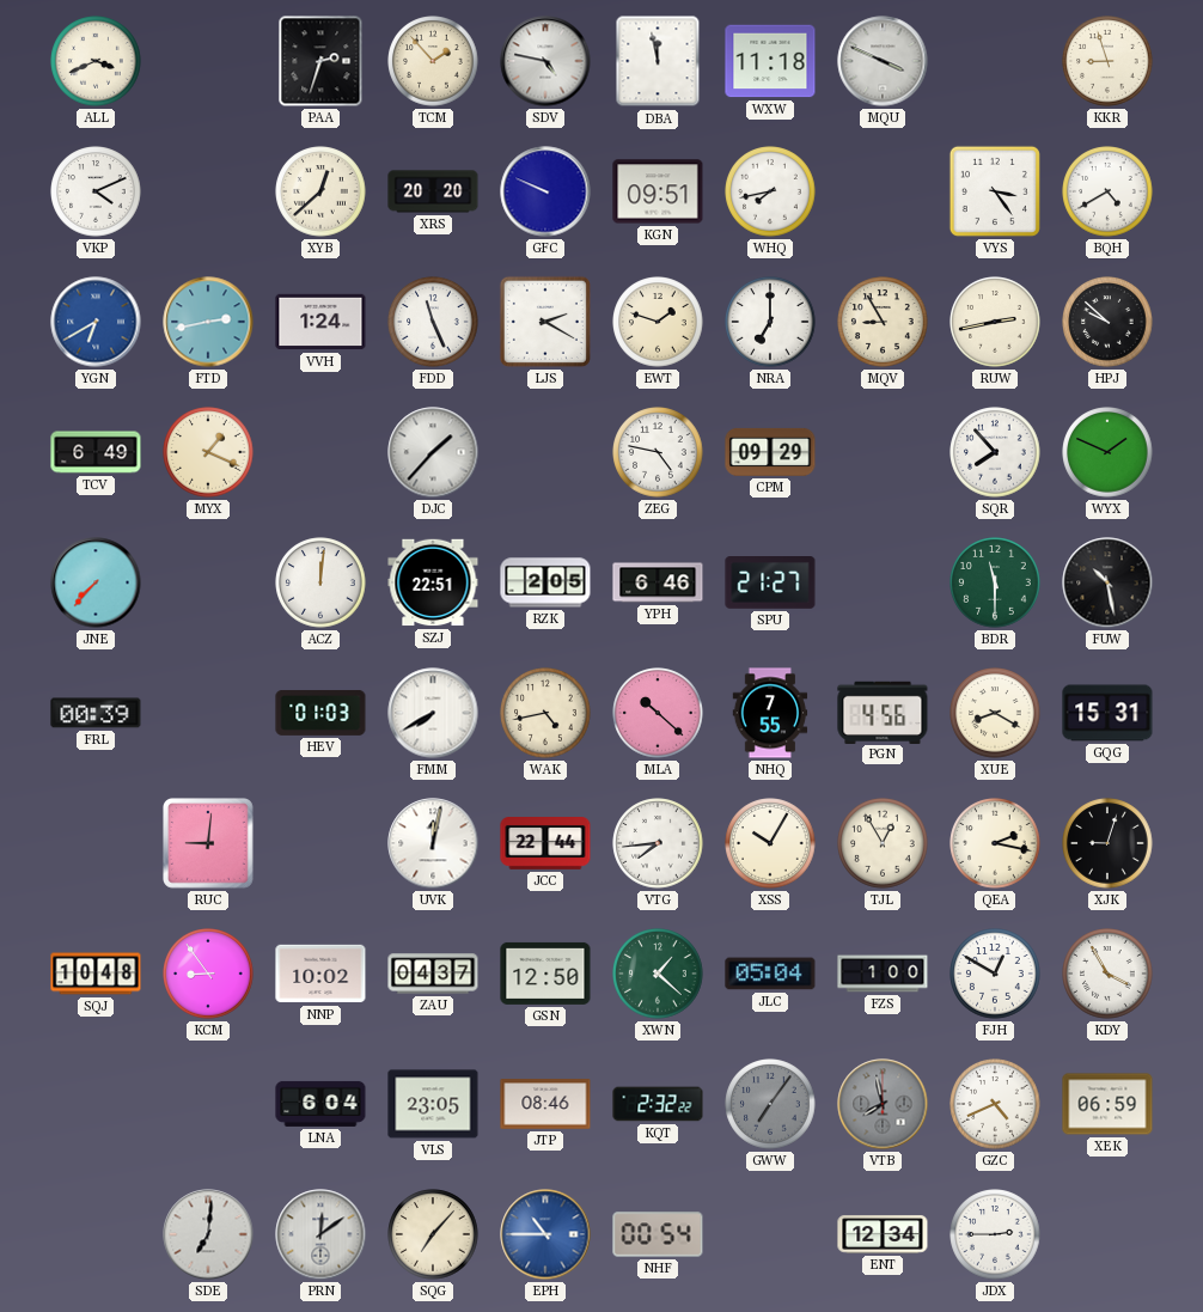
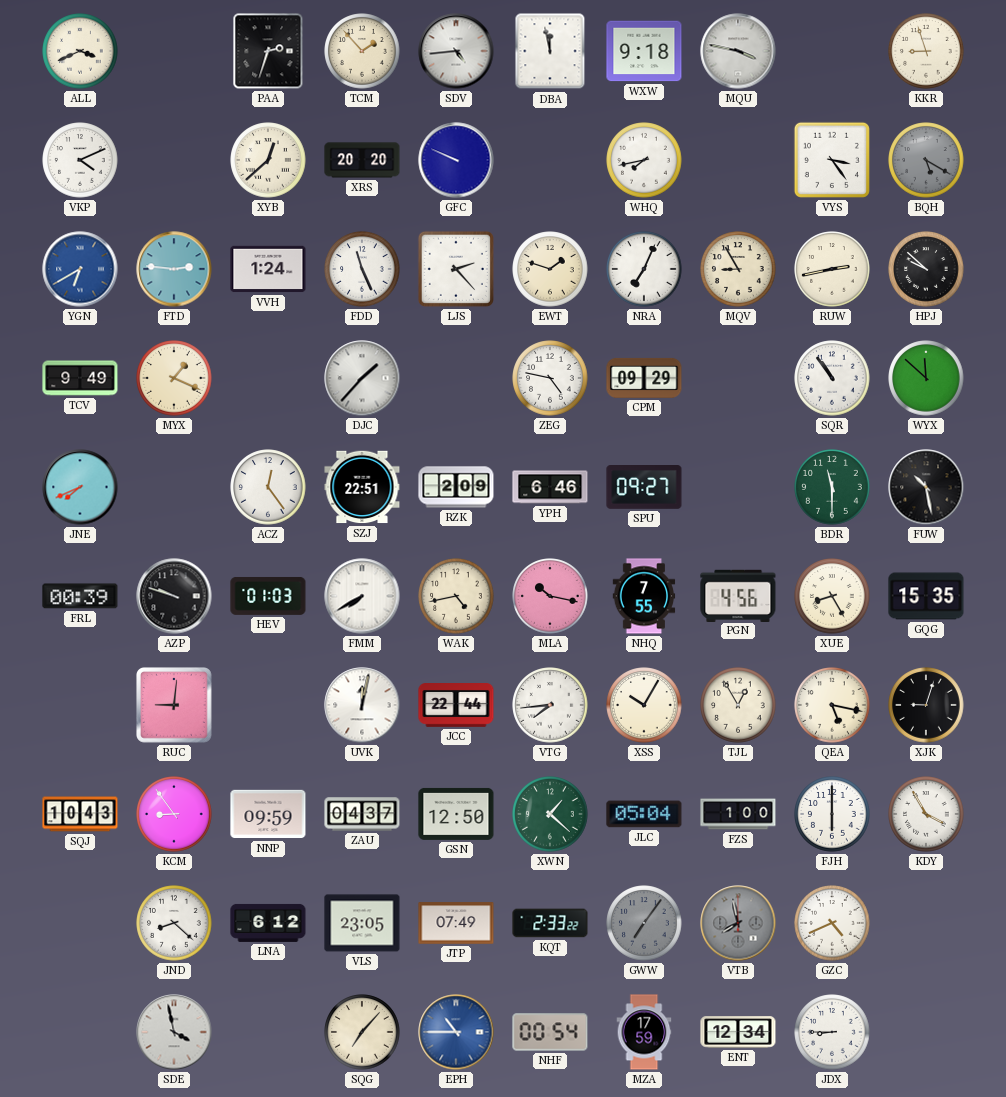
SDV: 4:47 -> 4:44
WXW: 11:18 -> 9:18
MQU: 3:49 -> 3:47
KGN: 09:51 -> none
BQH: 4:40 -> 5:20
BQH dial: white -> grey
FTD: 2:43 -> 2:46
LJS: 2:20 -> 2:23
NRA: 7:00 -> 7:04
TCV: 6:49 -> 9:49
SQR: 7:53 -> 10:54
WYX: 1:49 -> 11:52
JNE: 7:37 -> 7:41
ACZ: 12:01 -> 12:24
RZK: 2:05 -> 2:09
SPU: 21:27 -> 09:27
AZP: none -> 9:48
MLA: 10:22 -> 10:17
XUE: 8:20 -> 8:25
GQG: 15:31 -> 15:35
QEA: 2:17 -> 5:17
SQJ: 10:48 -> 10:43
NNP: 10:02 -> 09:59
FJH: 12:50 -> 6:00
JND: none -> 8:22
LNA: 6:04 -> 6:12
JTP: 08:46 -> 07:49
KQT: 2:32 -> 2:33
XEK: 06:59 -> none
SDE: 7:01 -> 3:58
PRN: 12:09 -> none
MZA: none -> 17:59
JDX: 2:45 -> 8:45
